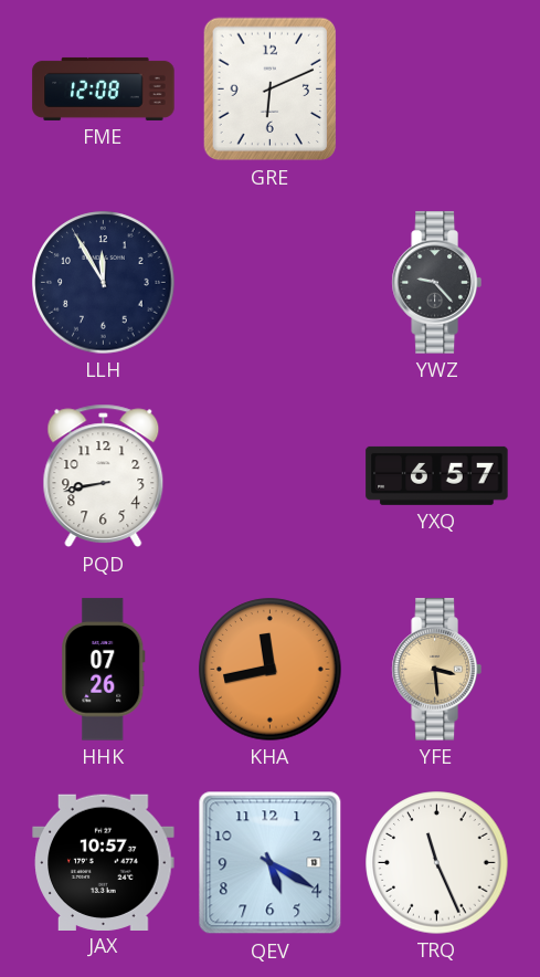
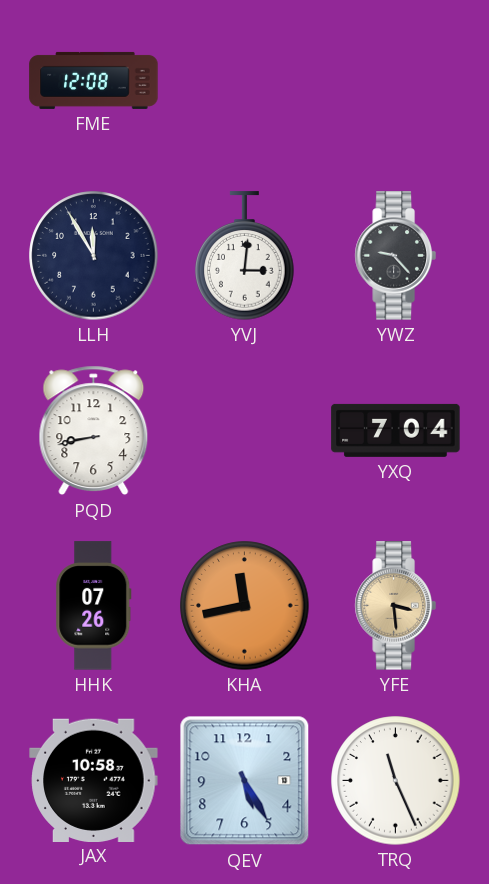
GRE: 6:11 -> none
YVJ: none -> 3:01
YXQ: 6:57 -> 7:04
JAX: 10:57 -> 10:58
QEV: 5:20 -> 5:25
